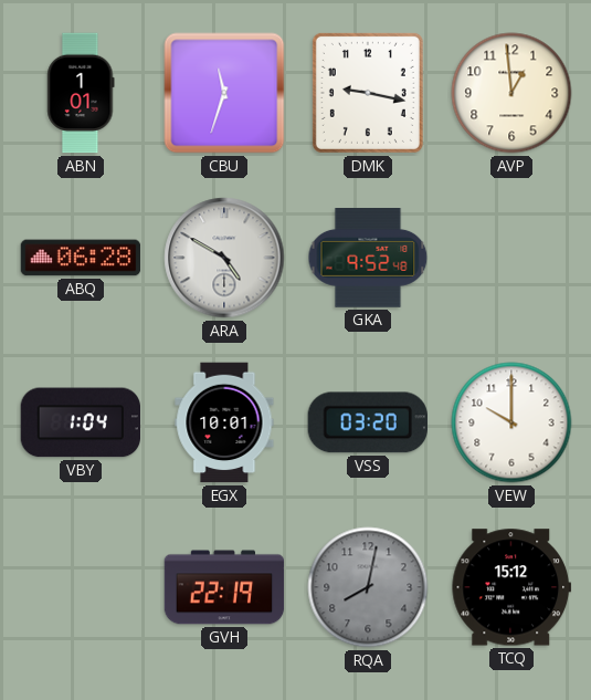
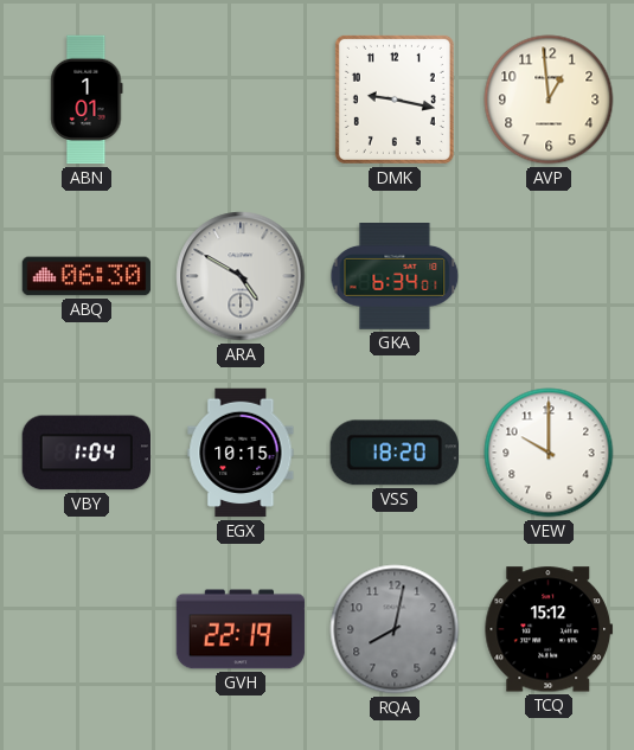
CBU: 11:33 -> none
ABQ: 06:28 -> 06:30
GKA: 9:52 -> 6:34
EGX: 10:01 -> 10:15
VSS: 03:20 -> 18:20
